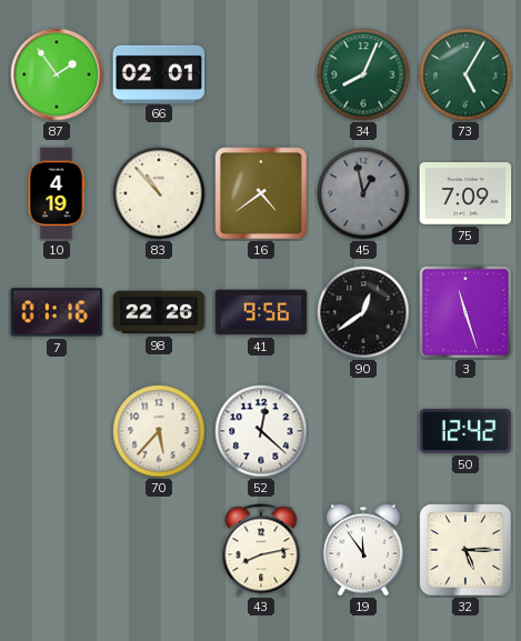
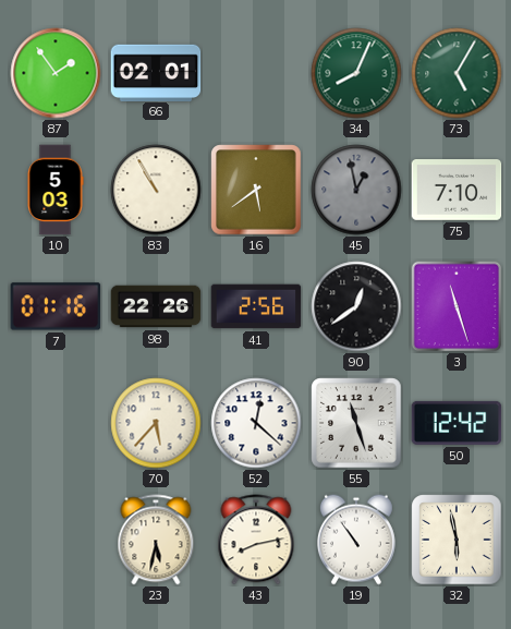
10: 4:19 -> 5:03
83: 10:53 -> 10:55
16: 4:39 -> 5:39
75: 7:09 -> 7:10
41: 9:56 -> 2:56
55: none -> 11:27
23: none -> 5:32
19: 11:54 -> 10:54
32: 5:15 -> 5:58
